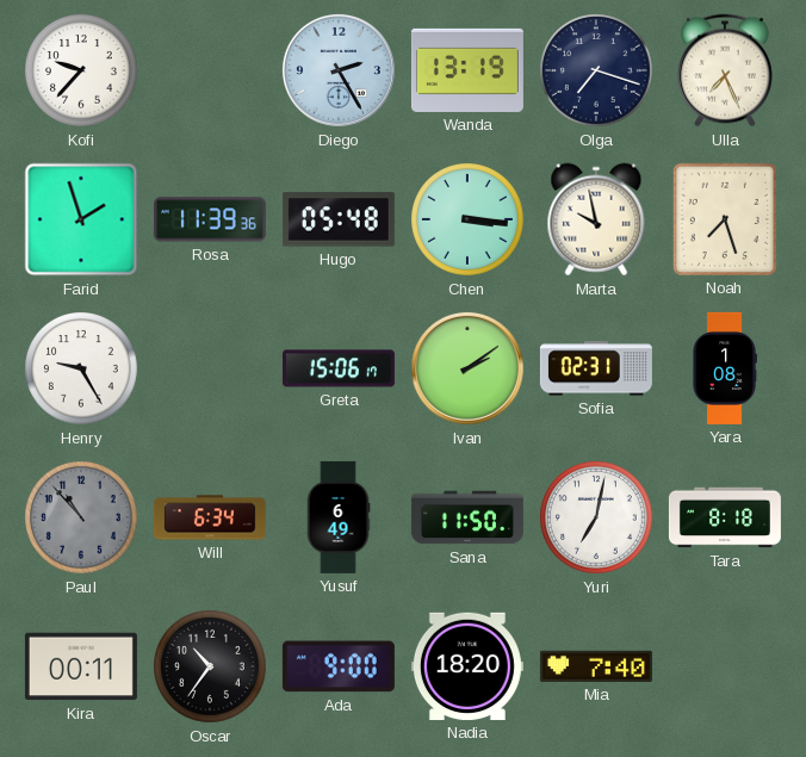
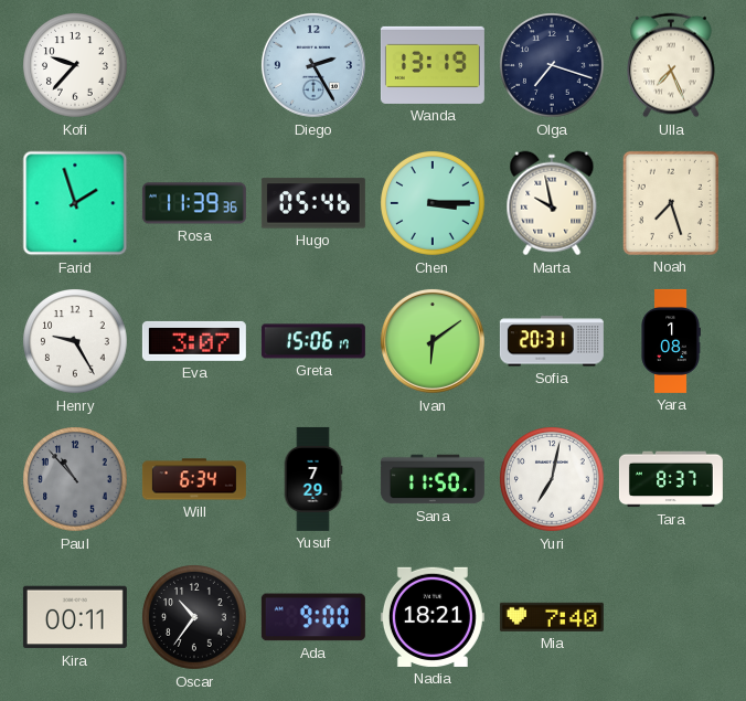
Hugo: 05:48 -> 05:46
Chen: 3:16 -> 3:15
Eva: none -> 3:07
Ivan: 2:09 -> 6:09
Sofia: 02:31 -> 20:31
Yusuf: 6:49 -> 7:29
Tara: 8:18 -> 8:37
Nadia: 18:20 -> 18:21
